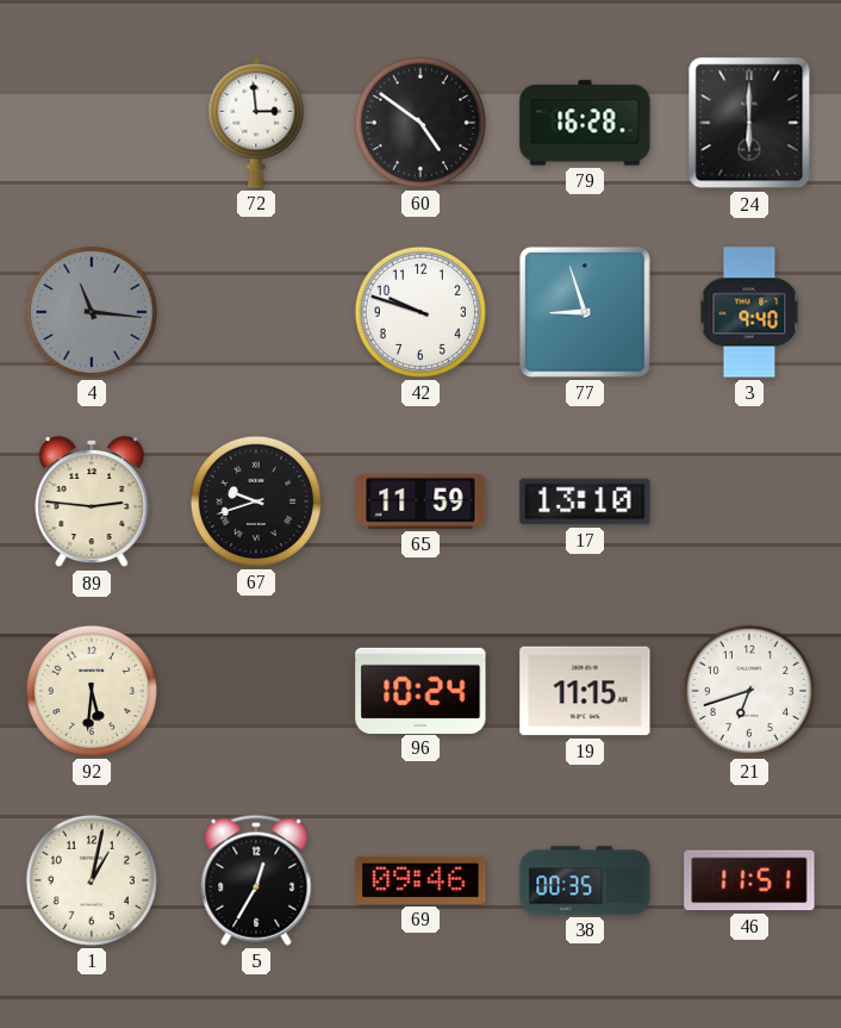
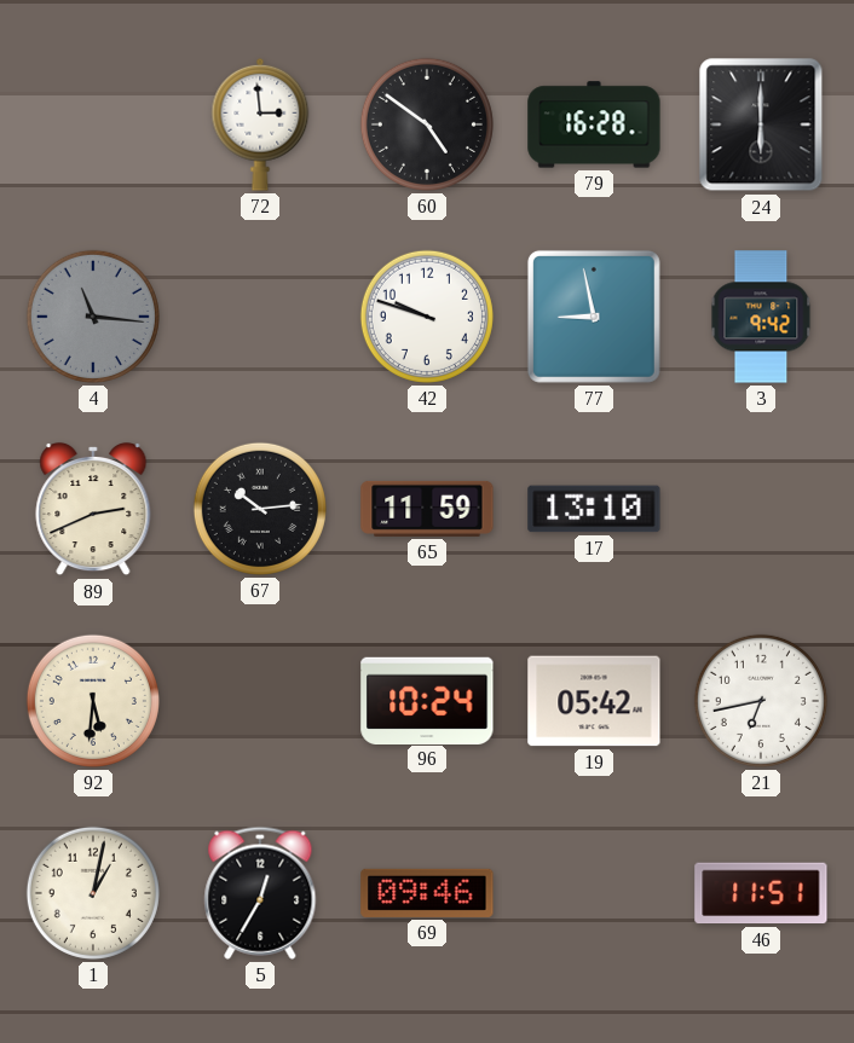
77: 8:57 -> 8:58
3: 9:40 -> 9:42
89: 2:46 -> 2:41
67: 9:42 -> 10:14
19: 11:15 -> 05:42
21: 6:42 -> 6:43
38: 00:35 -> none
